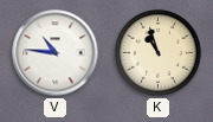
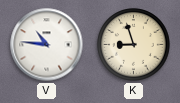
K: 10:57 -> 8:57
